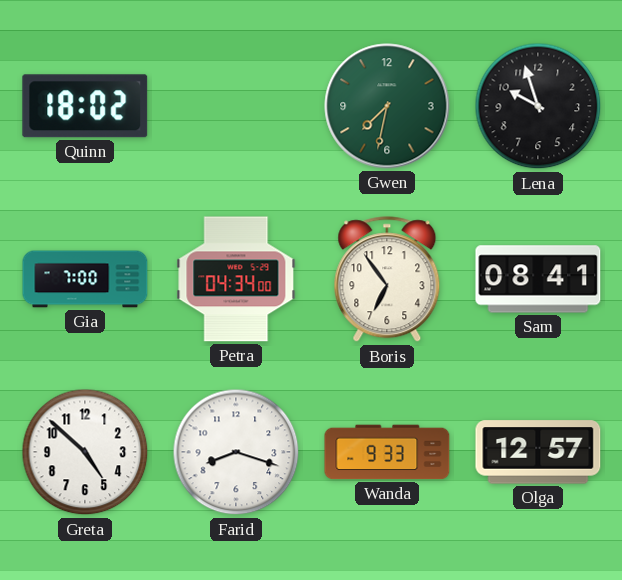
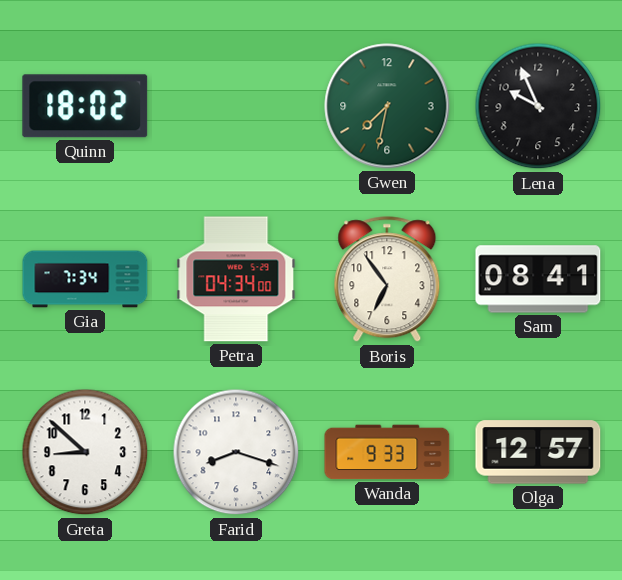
Lena: 9:57 -> 9:56
Gia: 7:00 -> 7:34
Greta: 4:52 -> 8:52
